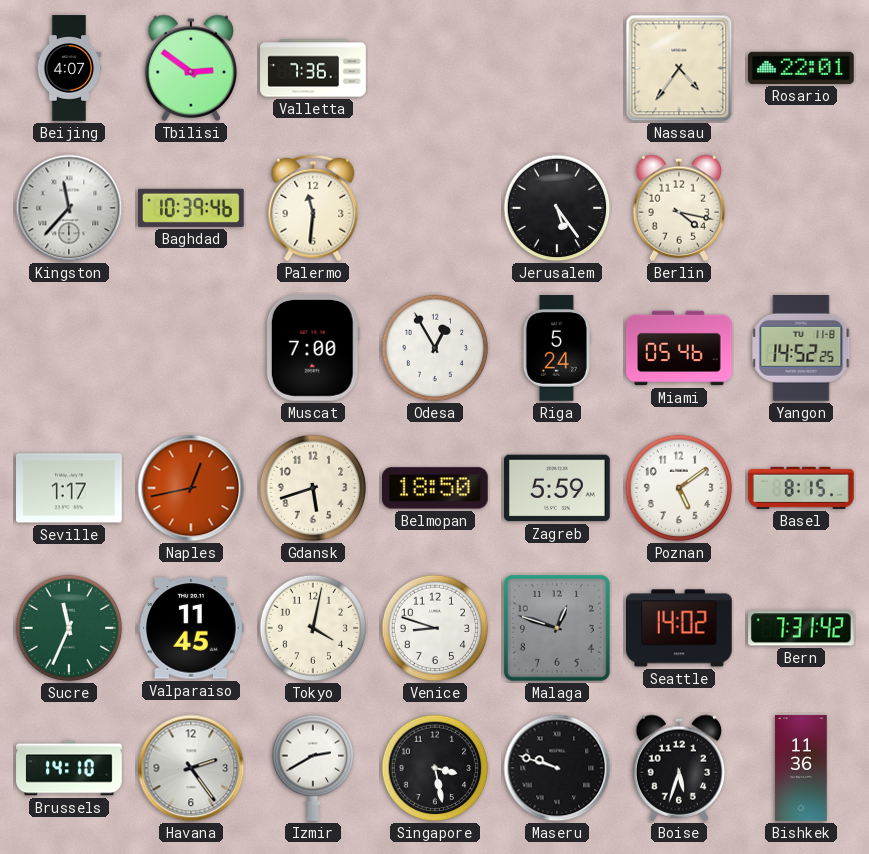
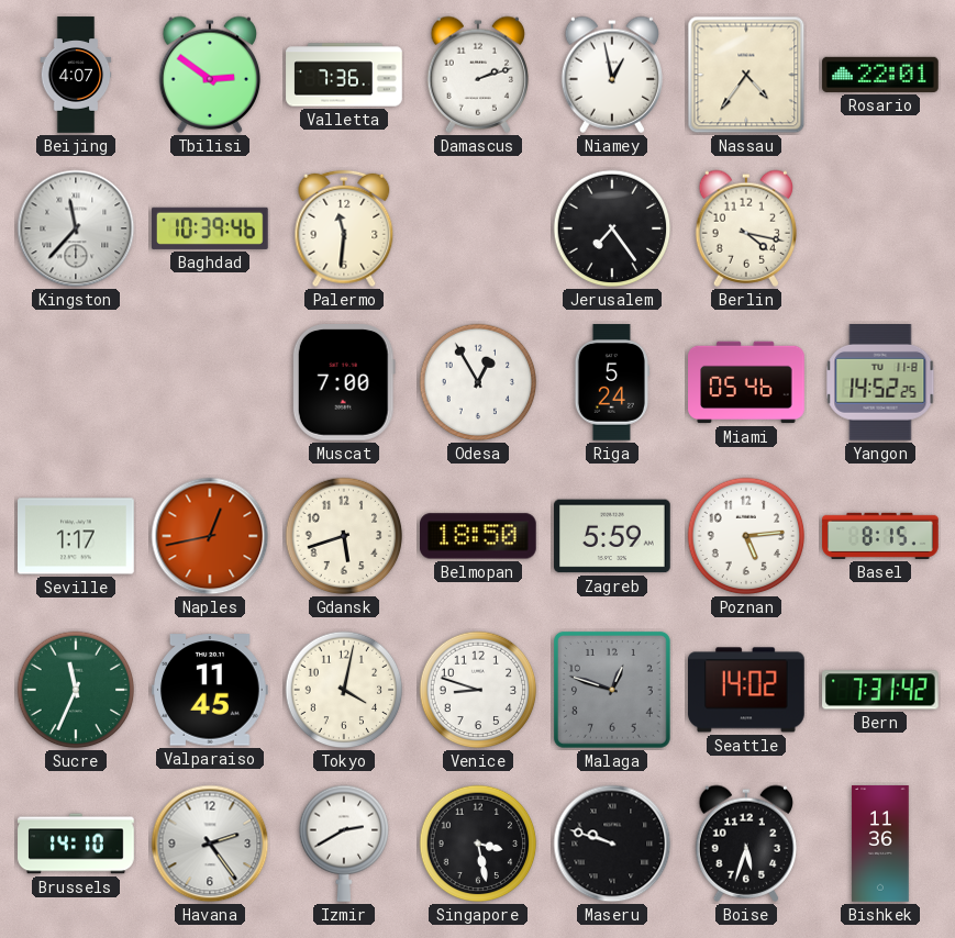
Damascus: none -> 2:12
Niamey: none -> 12:58
Jerusalem: 5:24 -> 7:24
Poznan: 5:09 -> 5:14
